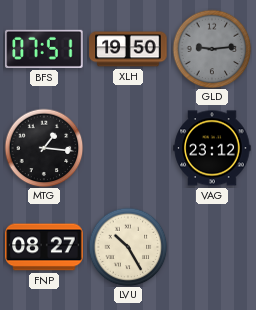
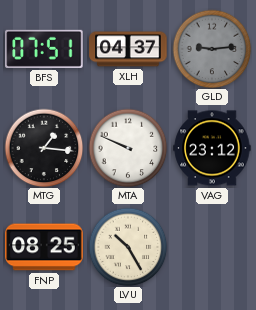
XLH: 19:50 -> 04:37
MTA: none -> 9:49
FNP: 08:27 -> 08:25
